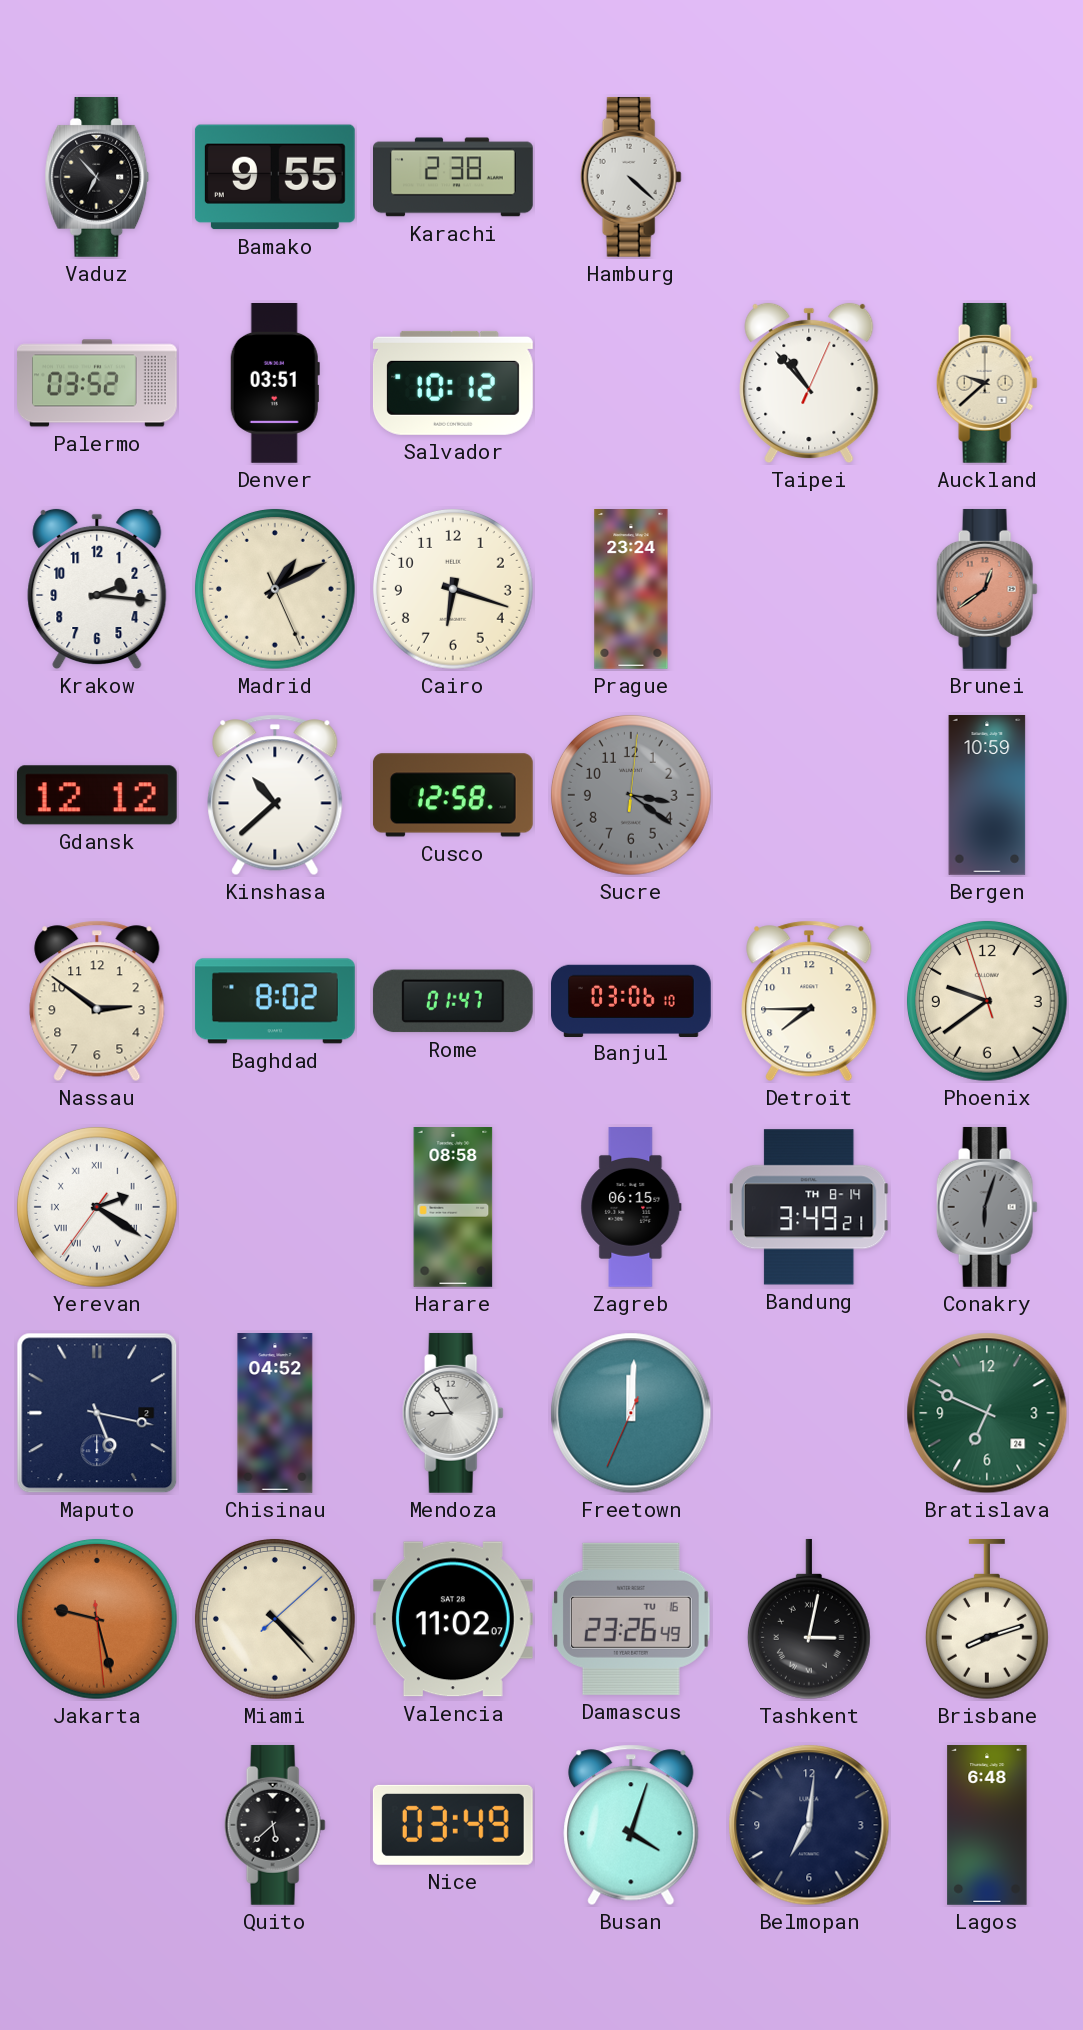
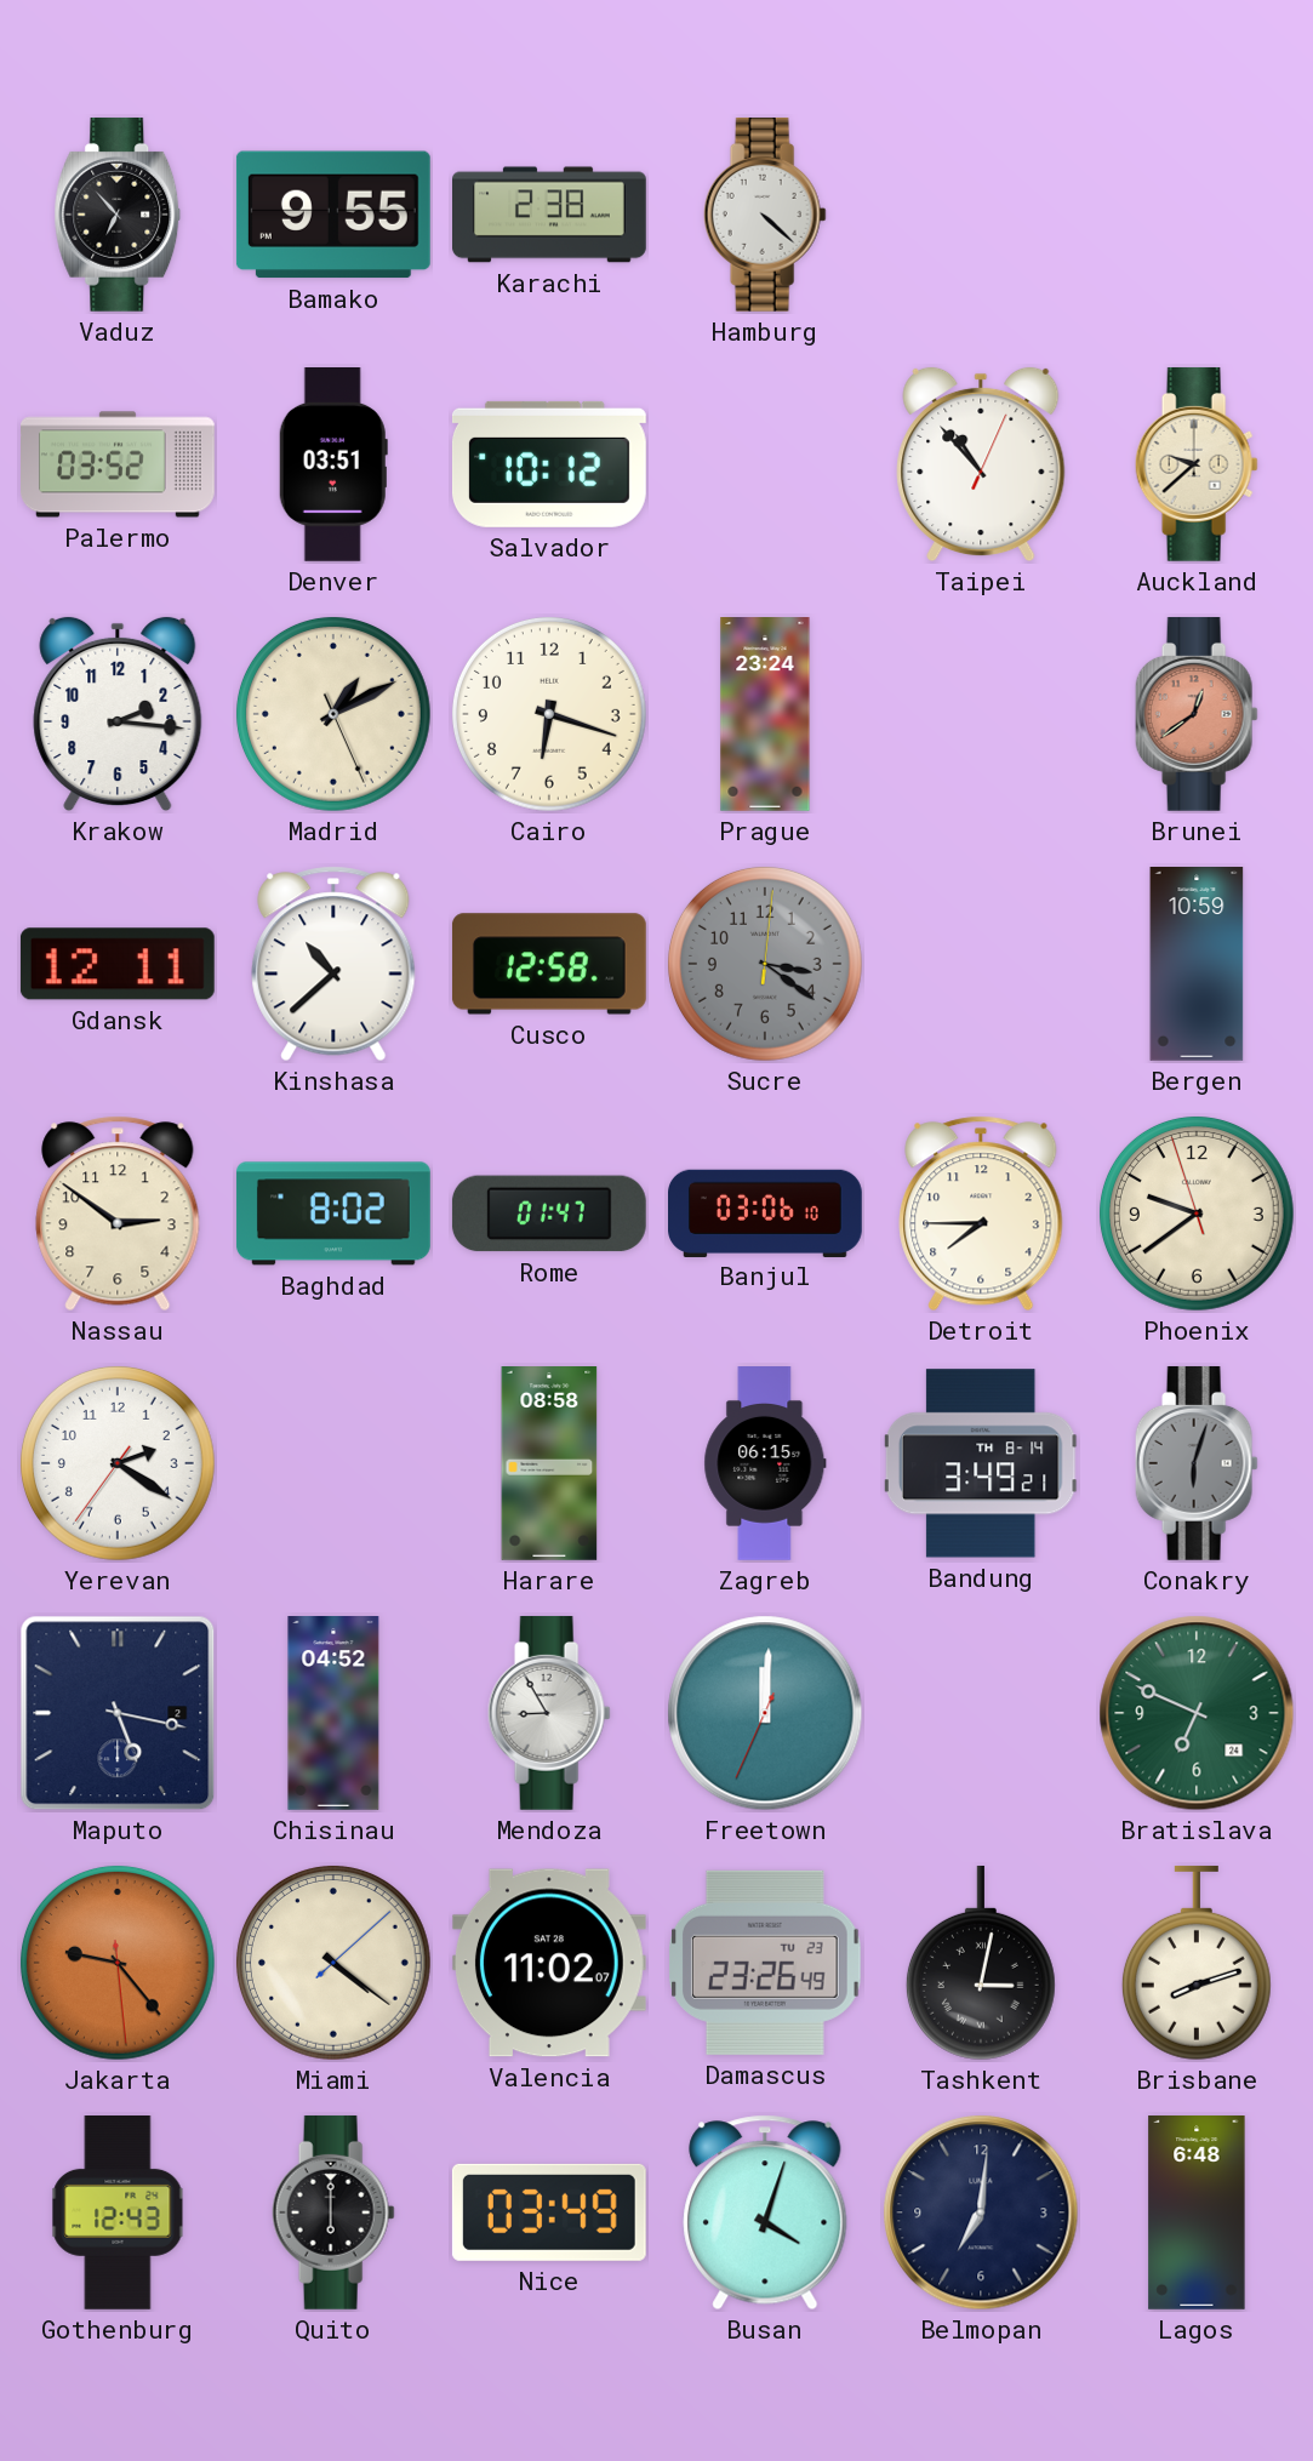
Gdansk: 12:12 -> 12:11
Yerevan numerals: Roman -> Arabic
Jakarta: 9:27 -> 9:23
Miami: 4:23 -> 4:21
Damascus date: TU 16 -> TU 23
Gothenburg: none -> 12:43
Quito: 5:38 -> 6:00
